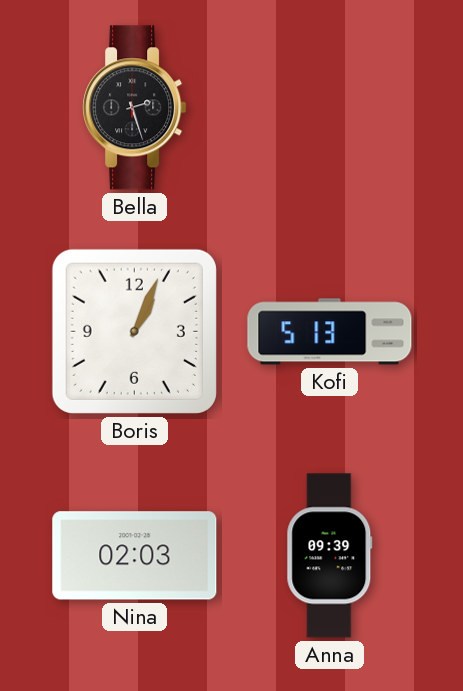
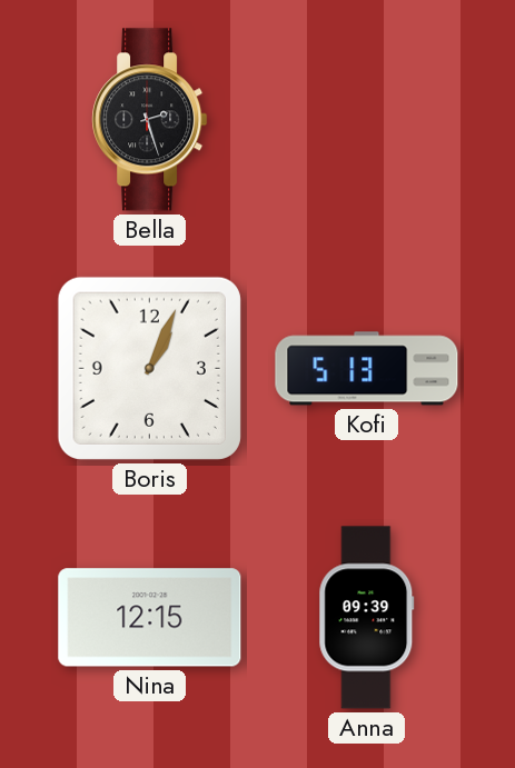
Nina: 02:03 -> 12:15
